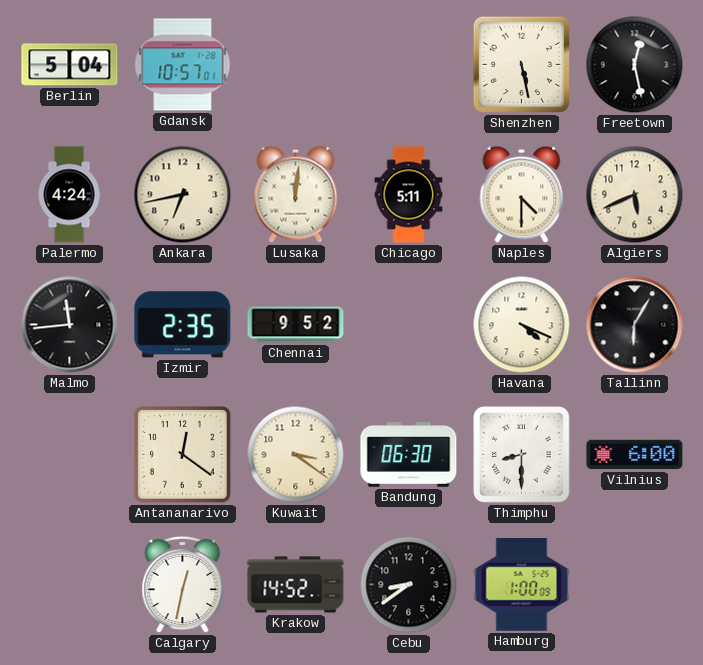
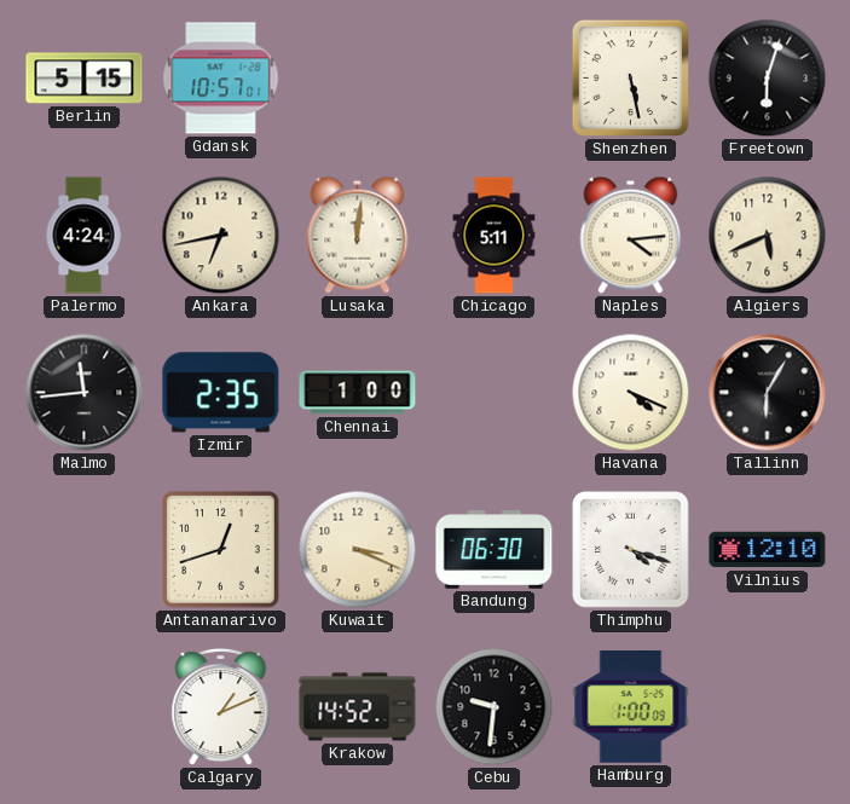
Berlin: 5:04 -> 5:15
Freetown: 12:28 -> 6:03
Naples: 4:30 -> 4:14
Chennai: 9:52 -> 1:00
Antananarivo: 12:21 -> 12:42
Kuwait: 3:21 -> 3:19
Thimphu: 8:30 -> 4:18
Vilnius: 6:00 -> 12:10
Calgary: 12:32 -> 1:11
Cebu: 8:39 -> 9:31
